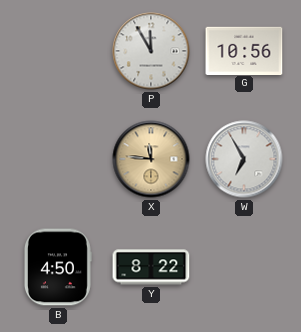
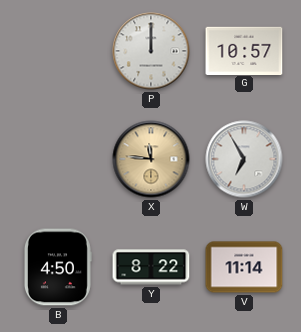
P: 11:55 -> 12:00
G: 10:56 -> 10:57
V: none -> 11:14
